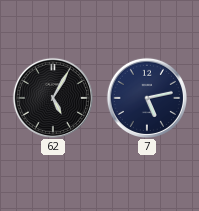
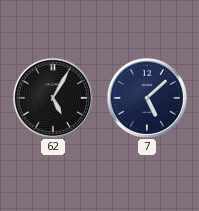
7: 5:13 -> 5:08
